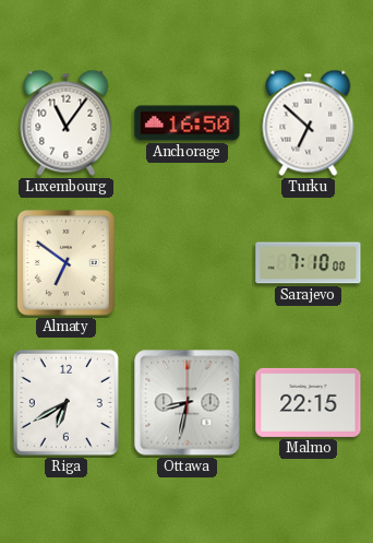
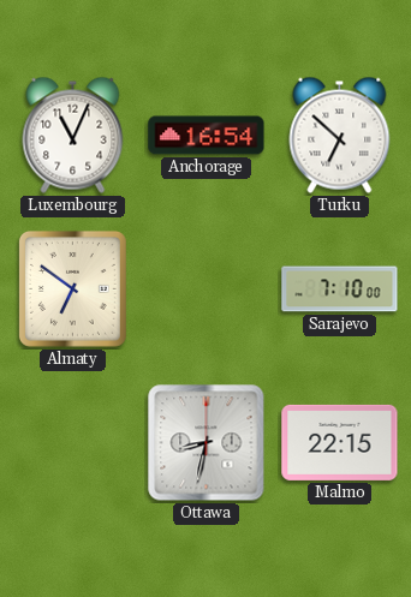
Luxembourg: 11:06 -> 11:04
Anchorage: 16:50 -> 16:54
Riga: 6:40 -> none
